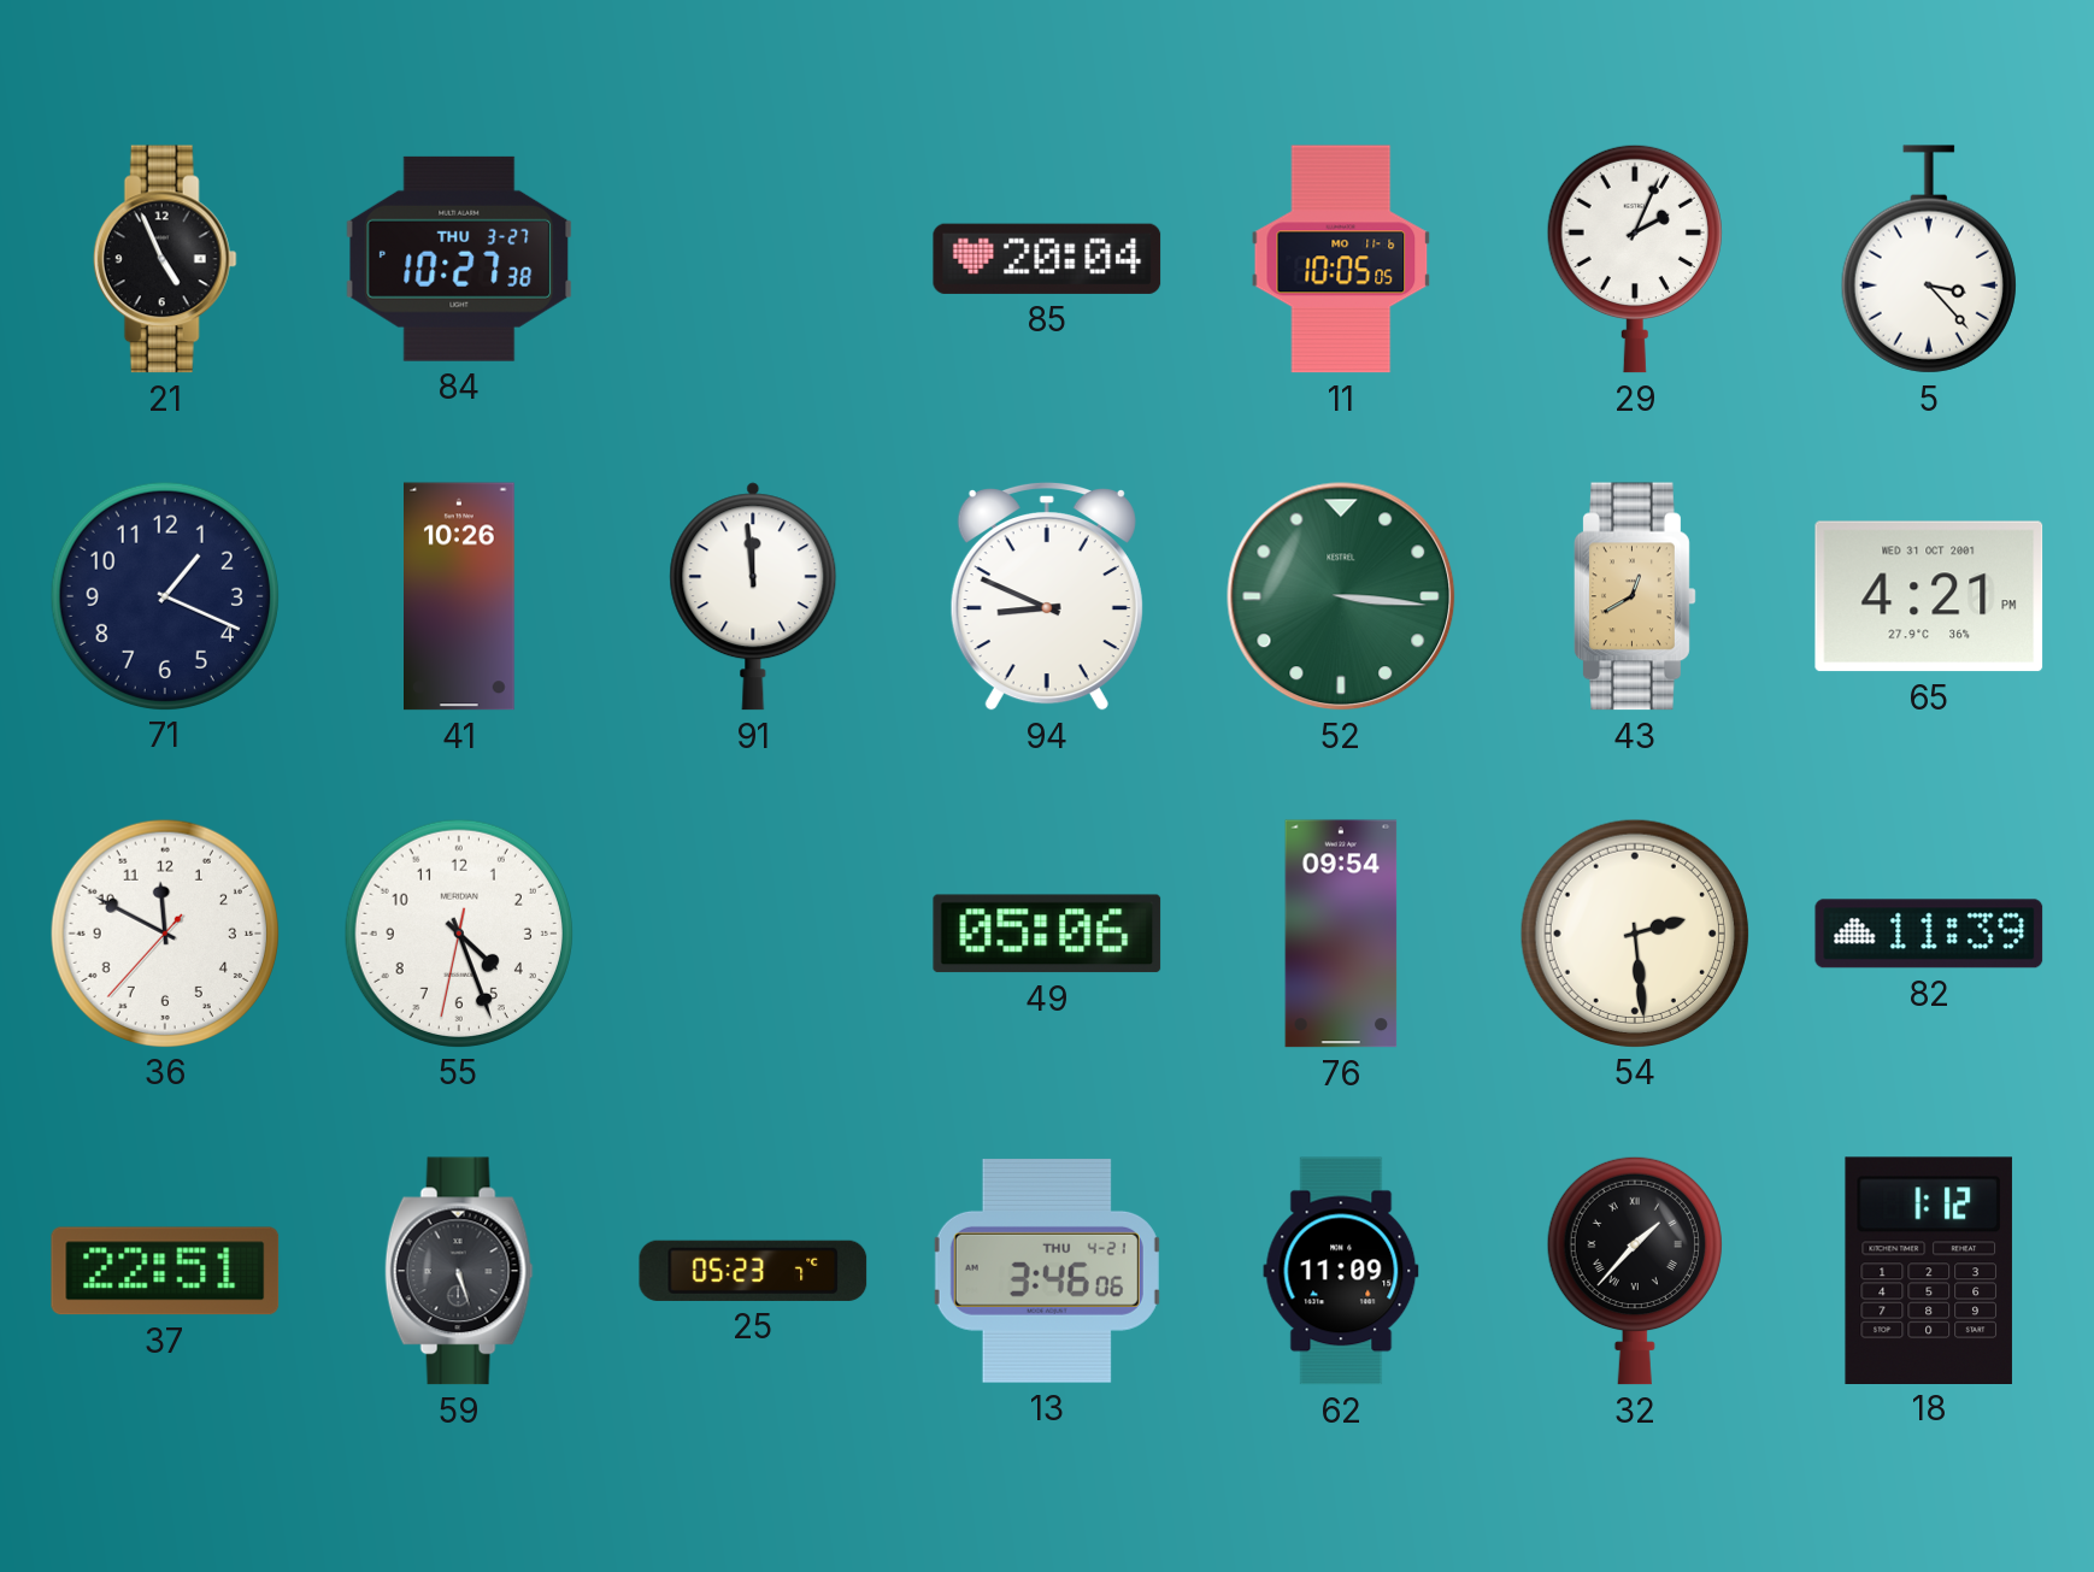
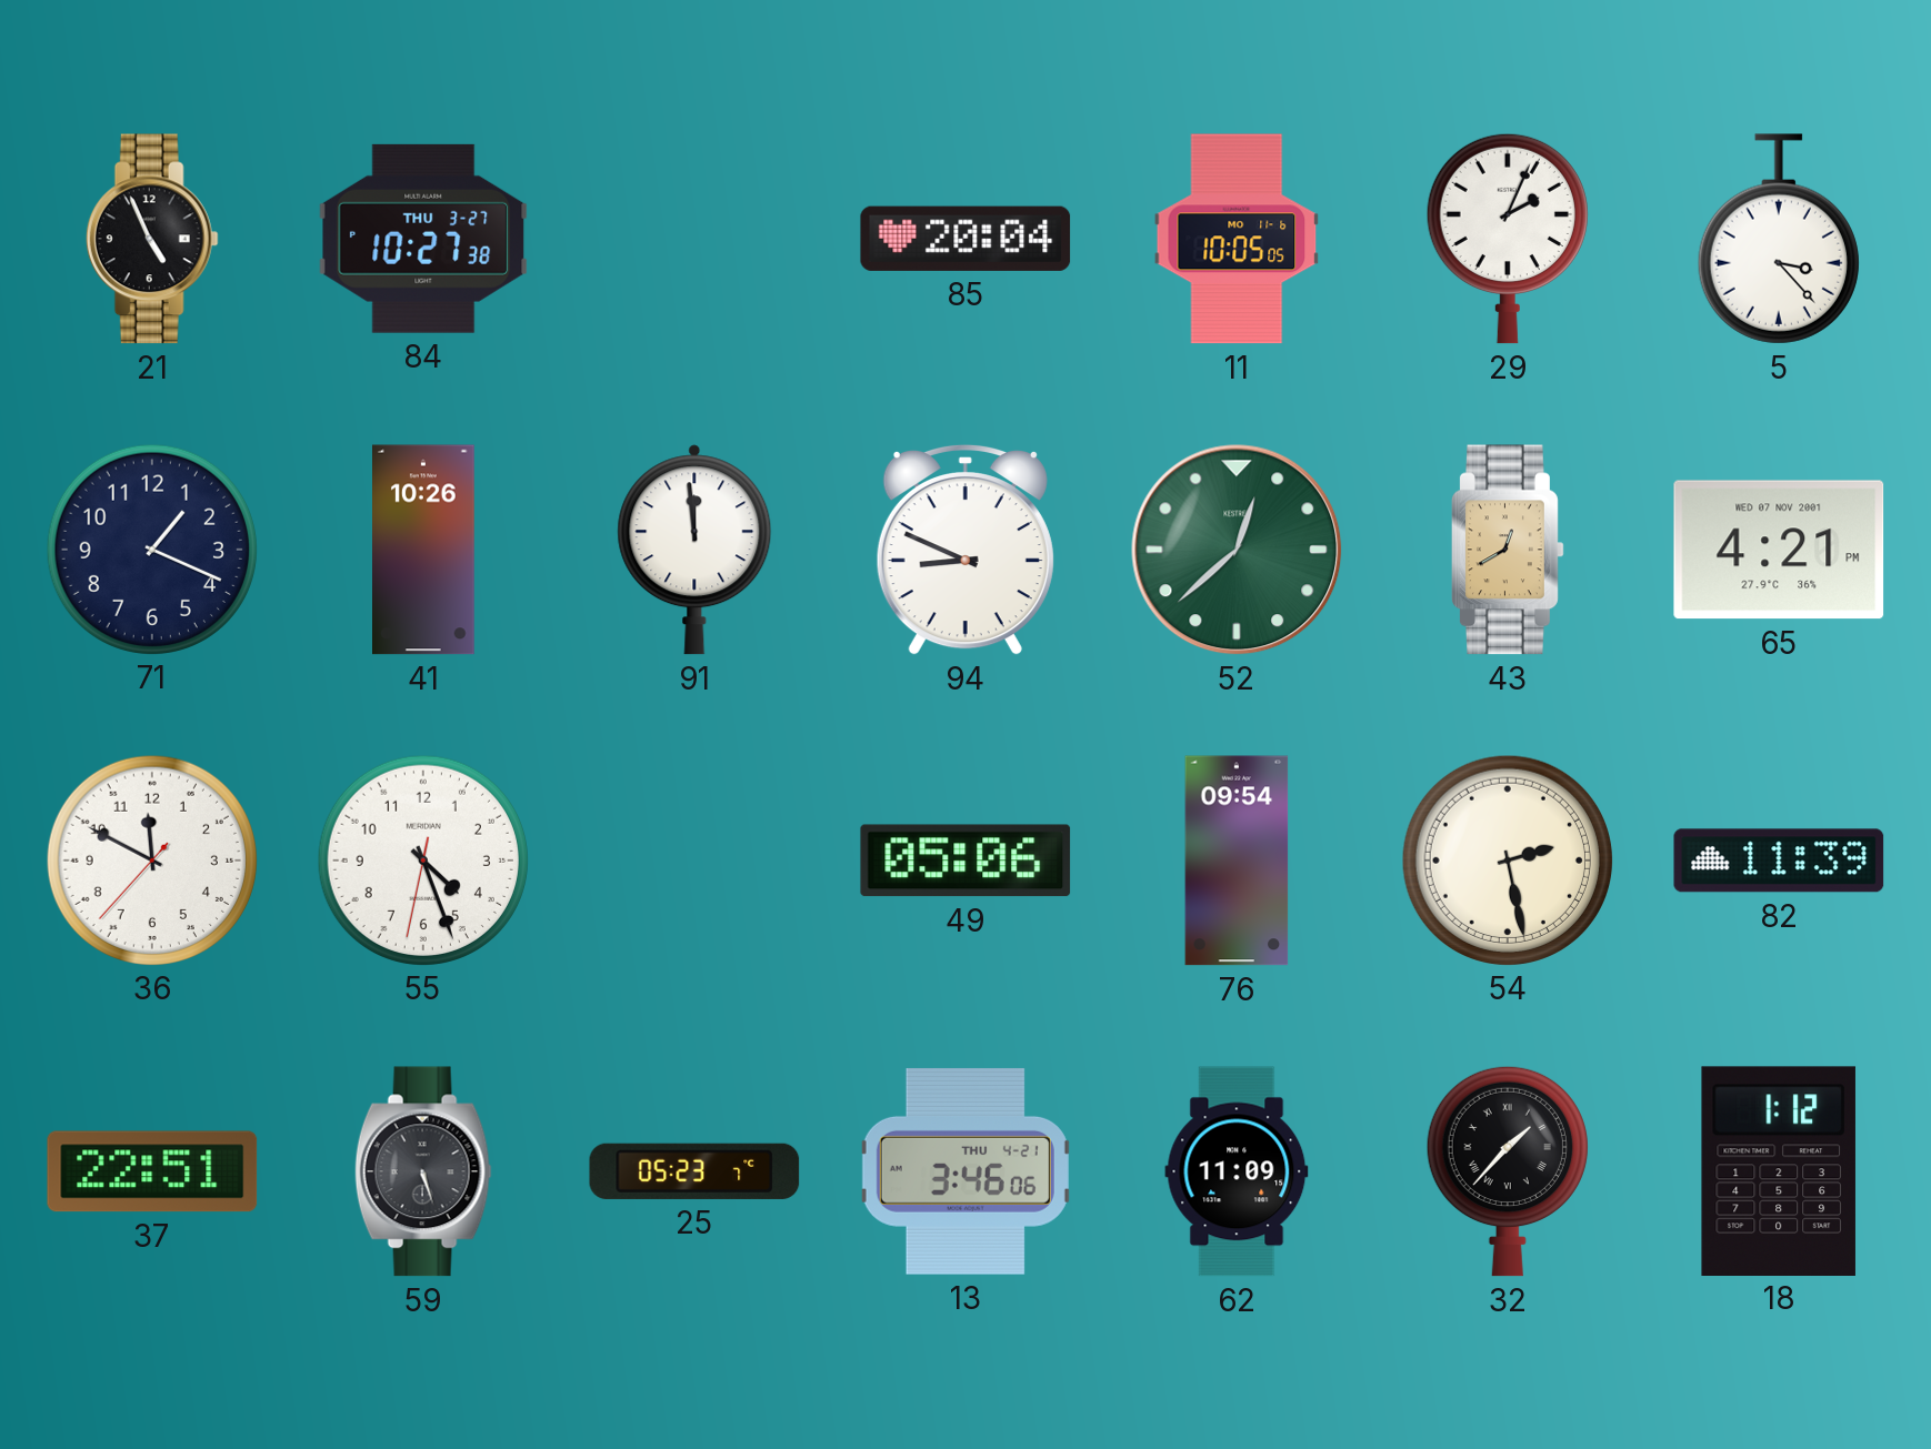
52: 3:16 -> 12:38
65 date: WED 31 OCT 2001 -> WED 07 NOV 2001
54: 2:29 -> 2:28
